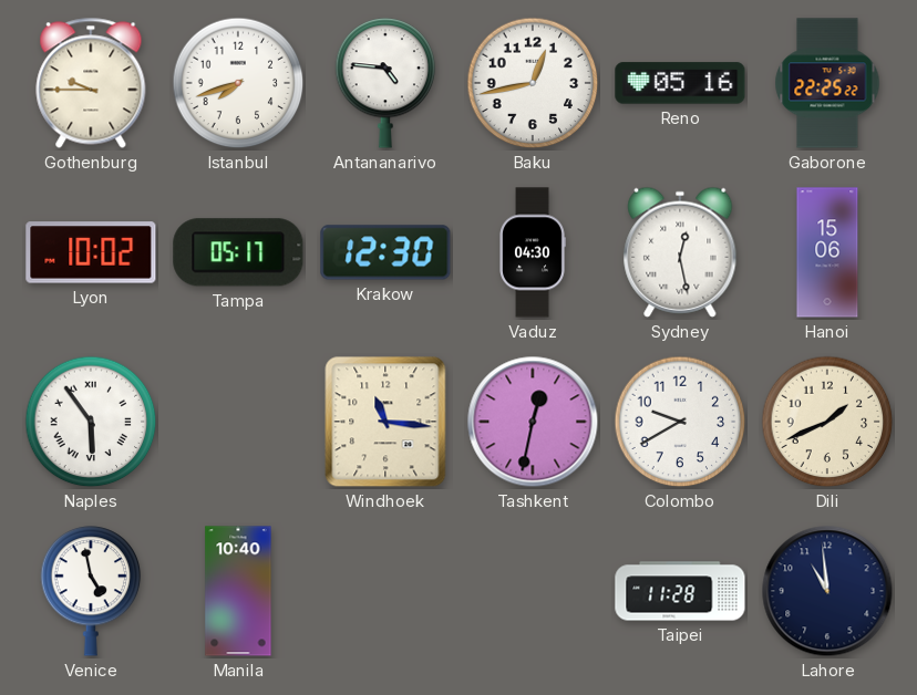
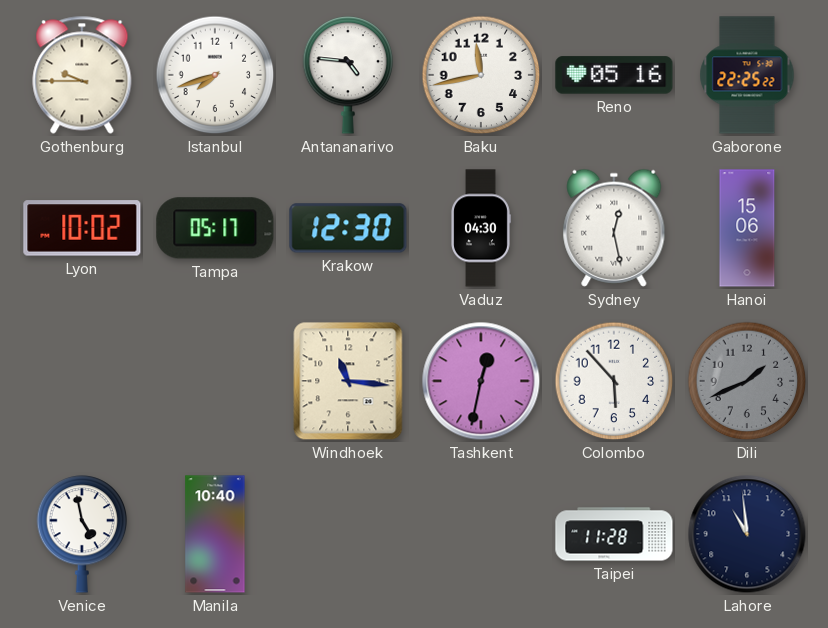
Baku: 12:43 -> 11:43
Naples: 5:54 -> none
Colombo: 9:40 -> 5:53
Dili dial: cream -> grey
